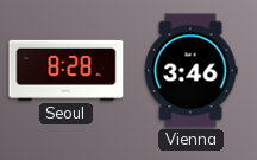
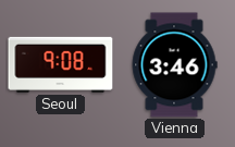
Seoul: 8:28 -> 9:08
